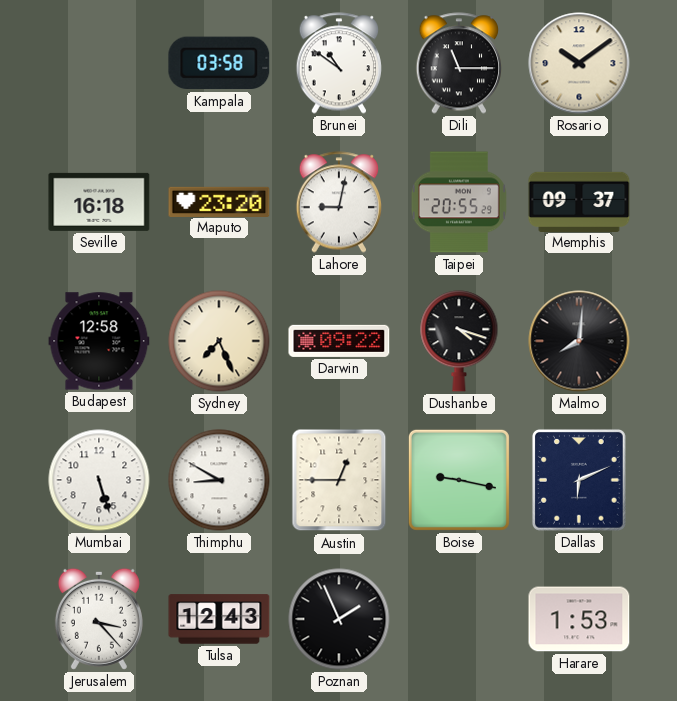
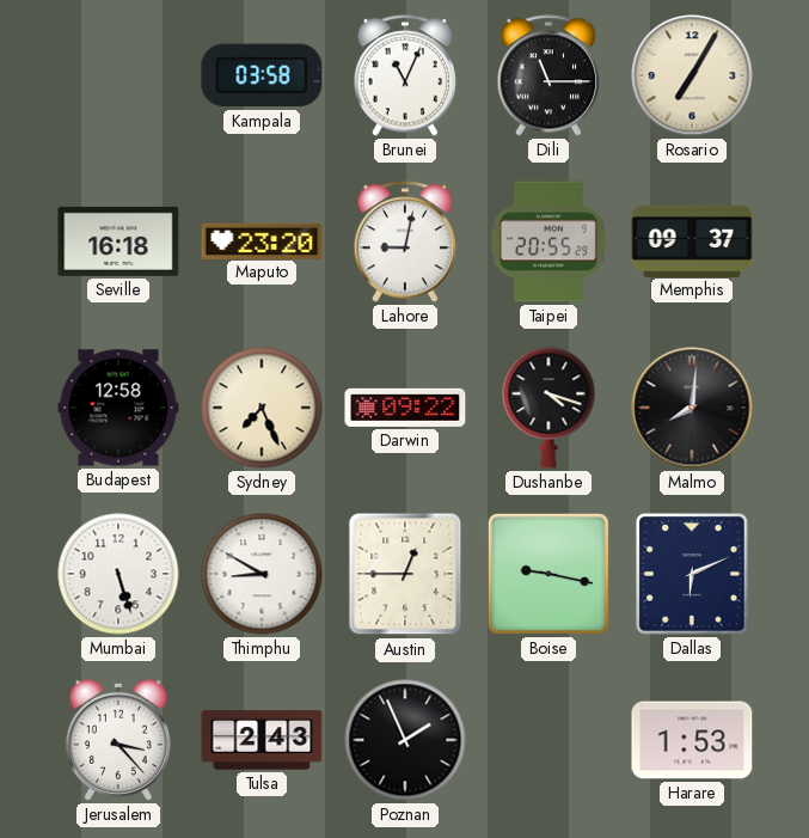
Brunei: 10:51 -> 11:04
Rosario: 10:09 -> 7:05
Tulsa: 12:43 -> 2:43
